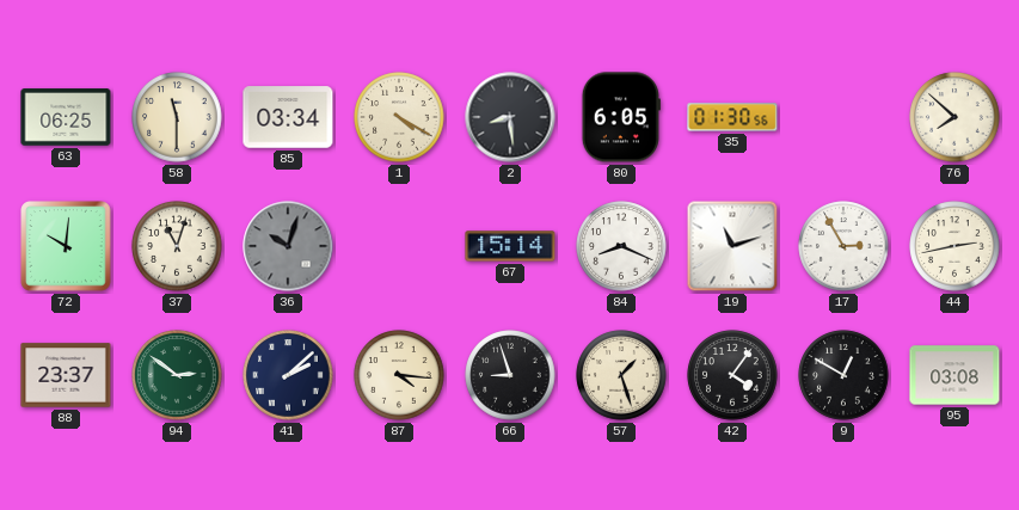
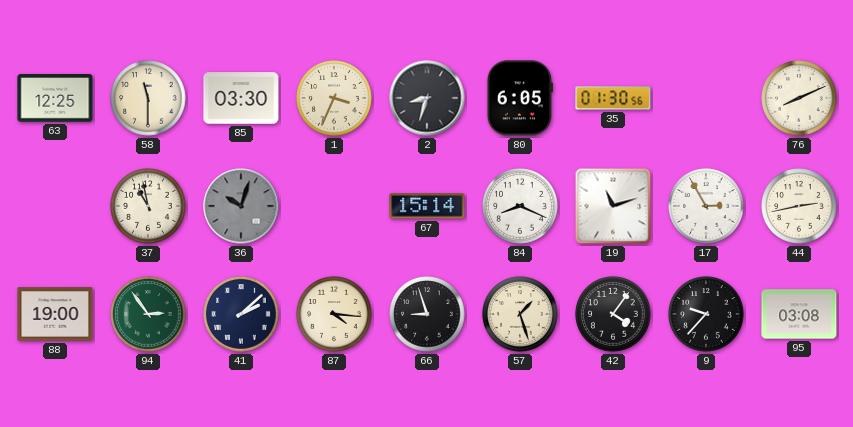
63: 06:25 -> 12:25
85: 03:34 -> 03:30
1: 4:20 -> 3:34
2: 8:29 -> 8:33
76: 7:52 -> 8:11
72: 10:01 -> none
37: 11:03 -> 10:58
88: 23:37 -> 19:00
94: 2:51 -> 2:54
9: 12:50 -> 9:37
